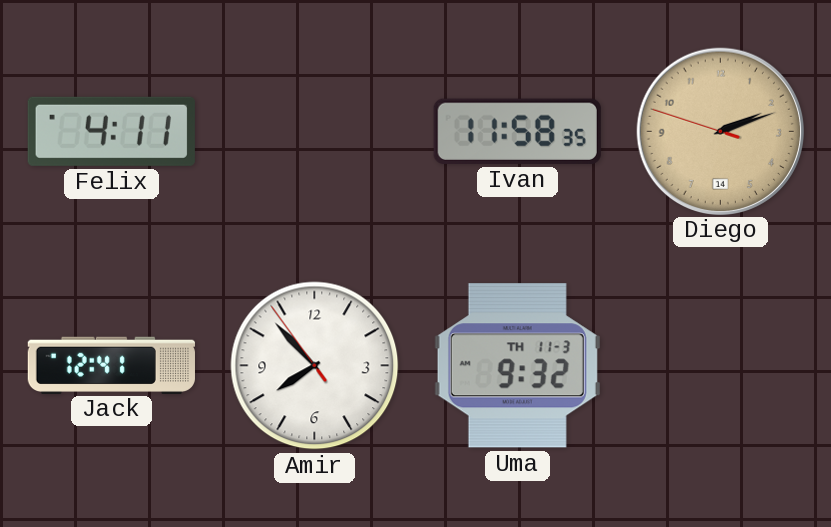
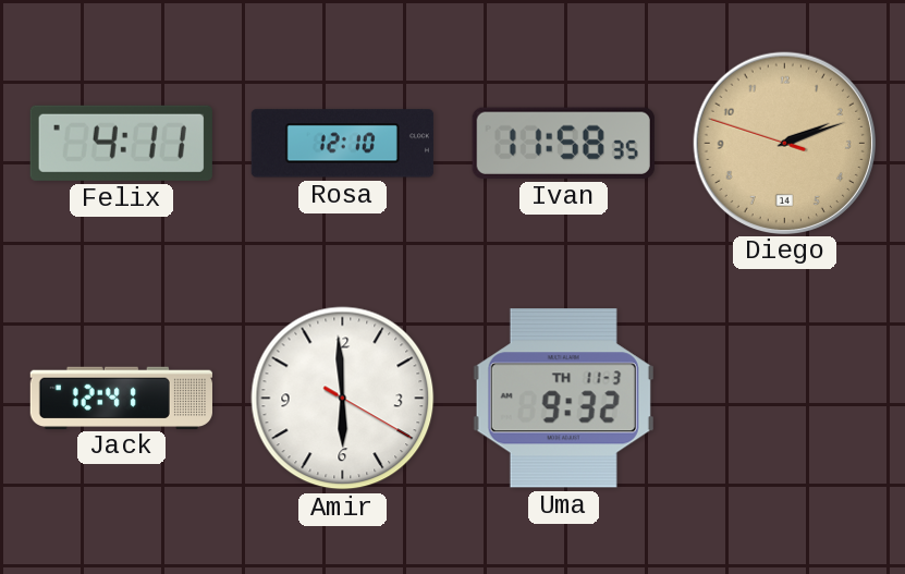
Rosa: none -> 12:10
Amir: 7:52 -> 5:59
